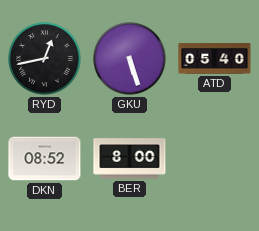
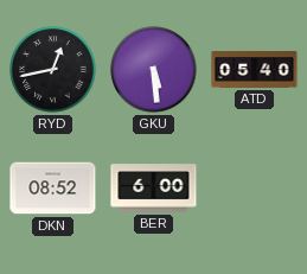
GKU: 5:27 -> 5:29
BER: 8:00 -> 6:00
